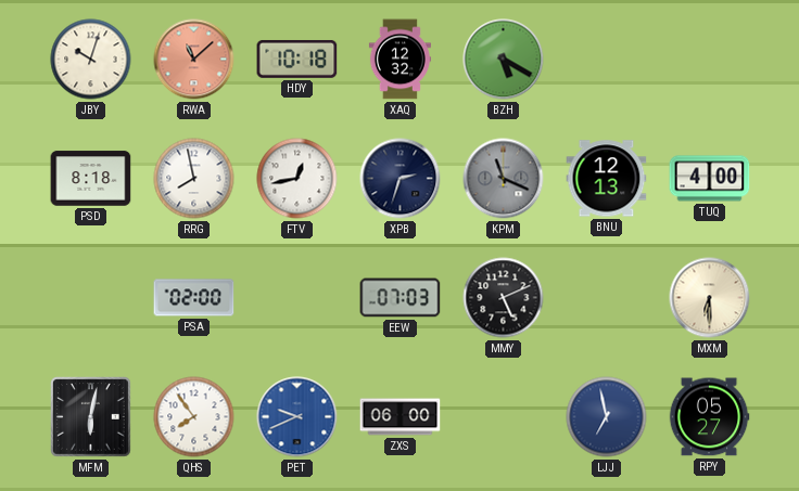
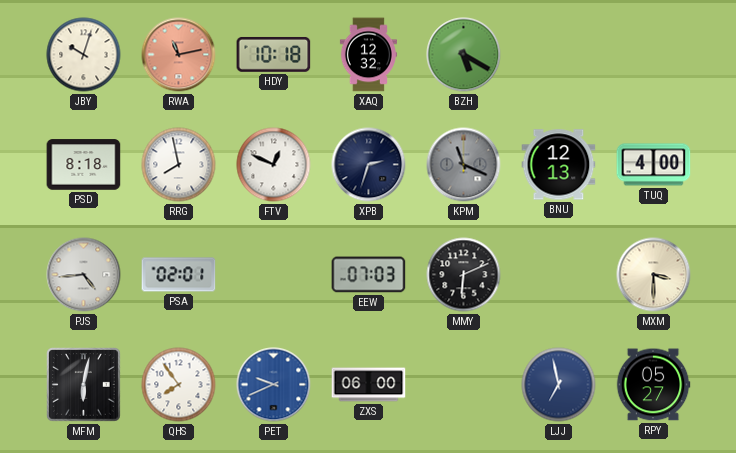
RWA: 11:08 -> 11:13
FTV: 12:43 -> 12:49
PJS: none -> 4:44
PSA: 02:00 -> 02:01
MMY: 5:11 -> 6:11
MXM: 6:30 -> 3:30
